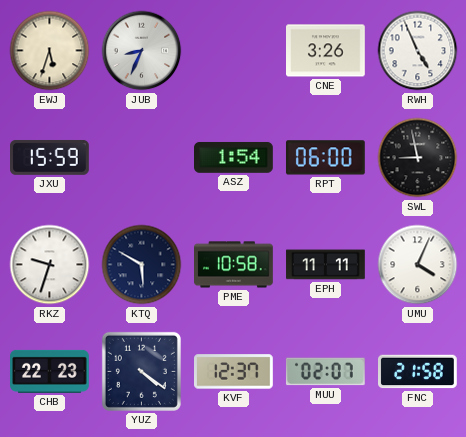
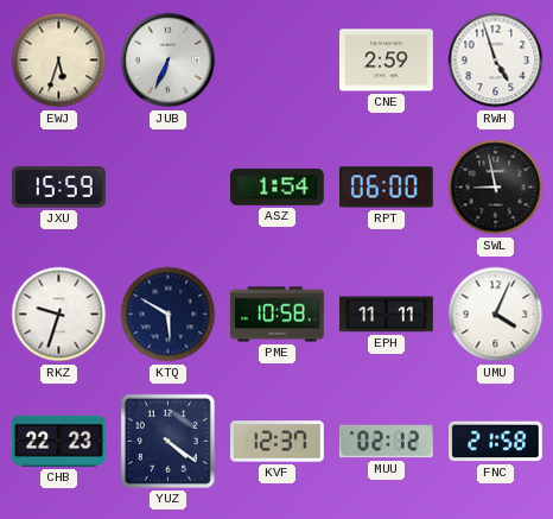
JUB: 8:34 -> 6:34
CNE: 3:26 -> 2:59
RWH: 4:56 -> 4:57
MUU: 02:07 -> 02:12
